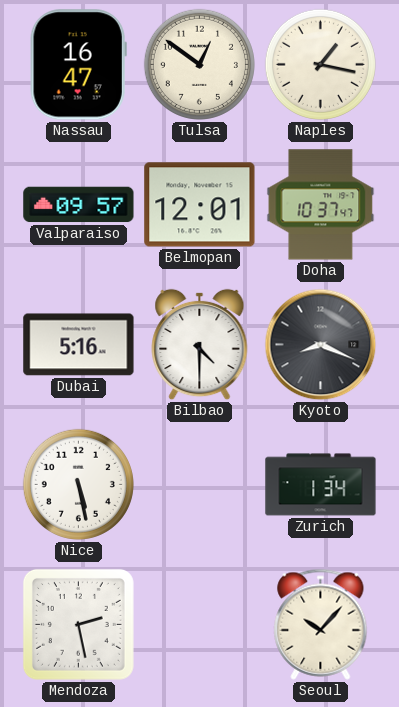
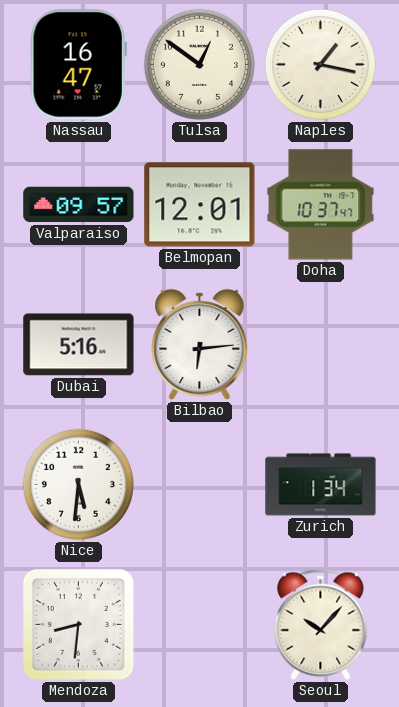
Bilbao: 4:30 -> 6:14
Kyoto: 8:19 -> none
Nice: 5:28 -> 5:31
Mendoza: 2:28 -> 8:31
